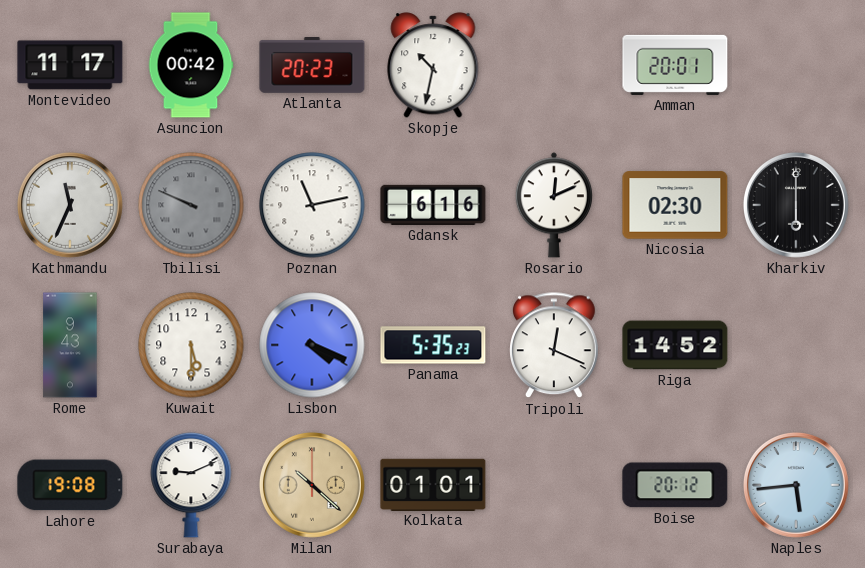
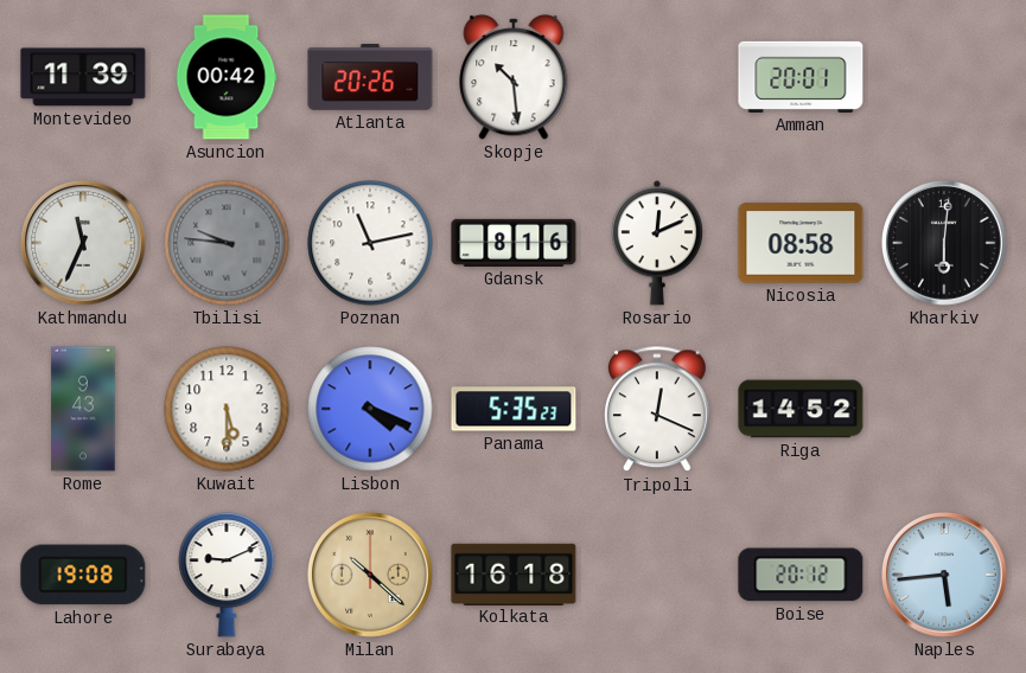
Montevideo: 11:17 -> 11:39
Atlanta: 20:23 -> 20:26
Skopje: 10:32 -> 10:29
Tbilisi: 9:49 -> 9:46
Gdansk: 6:16 -> 8:16
Nicosia: 02:30 -> 08:58
Kharkiv: 6:00 -> 6:01
Kolkata: 01:01 -> 16:18
